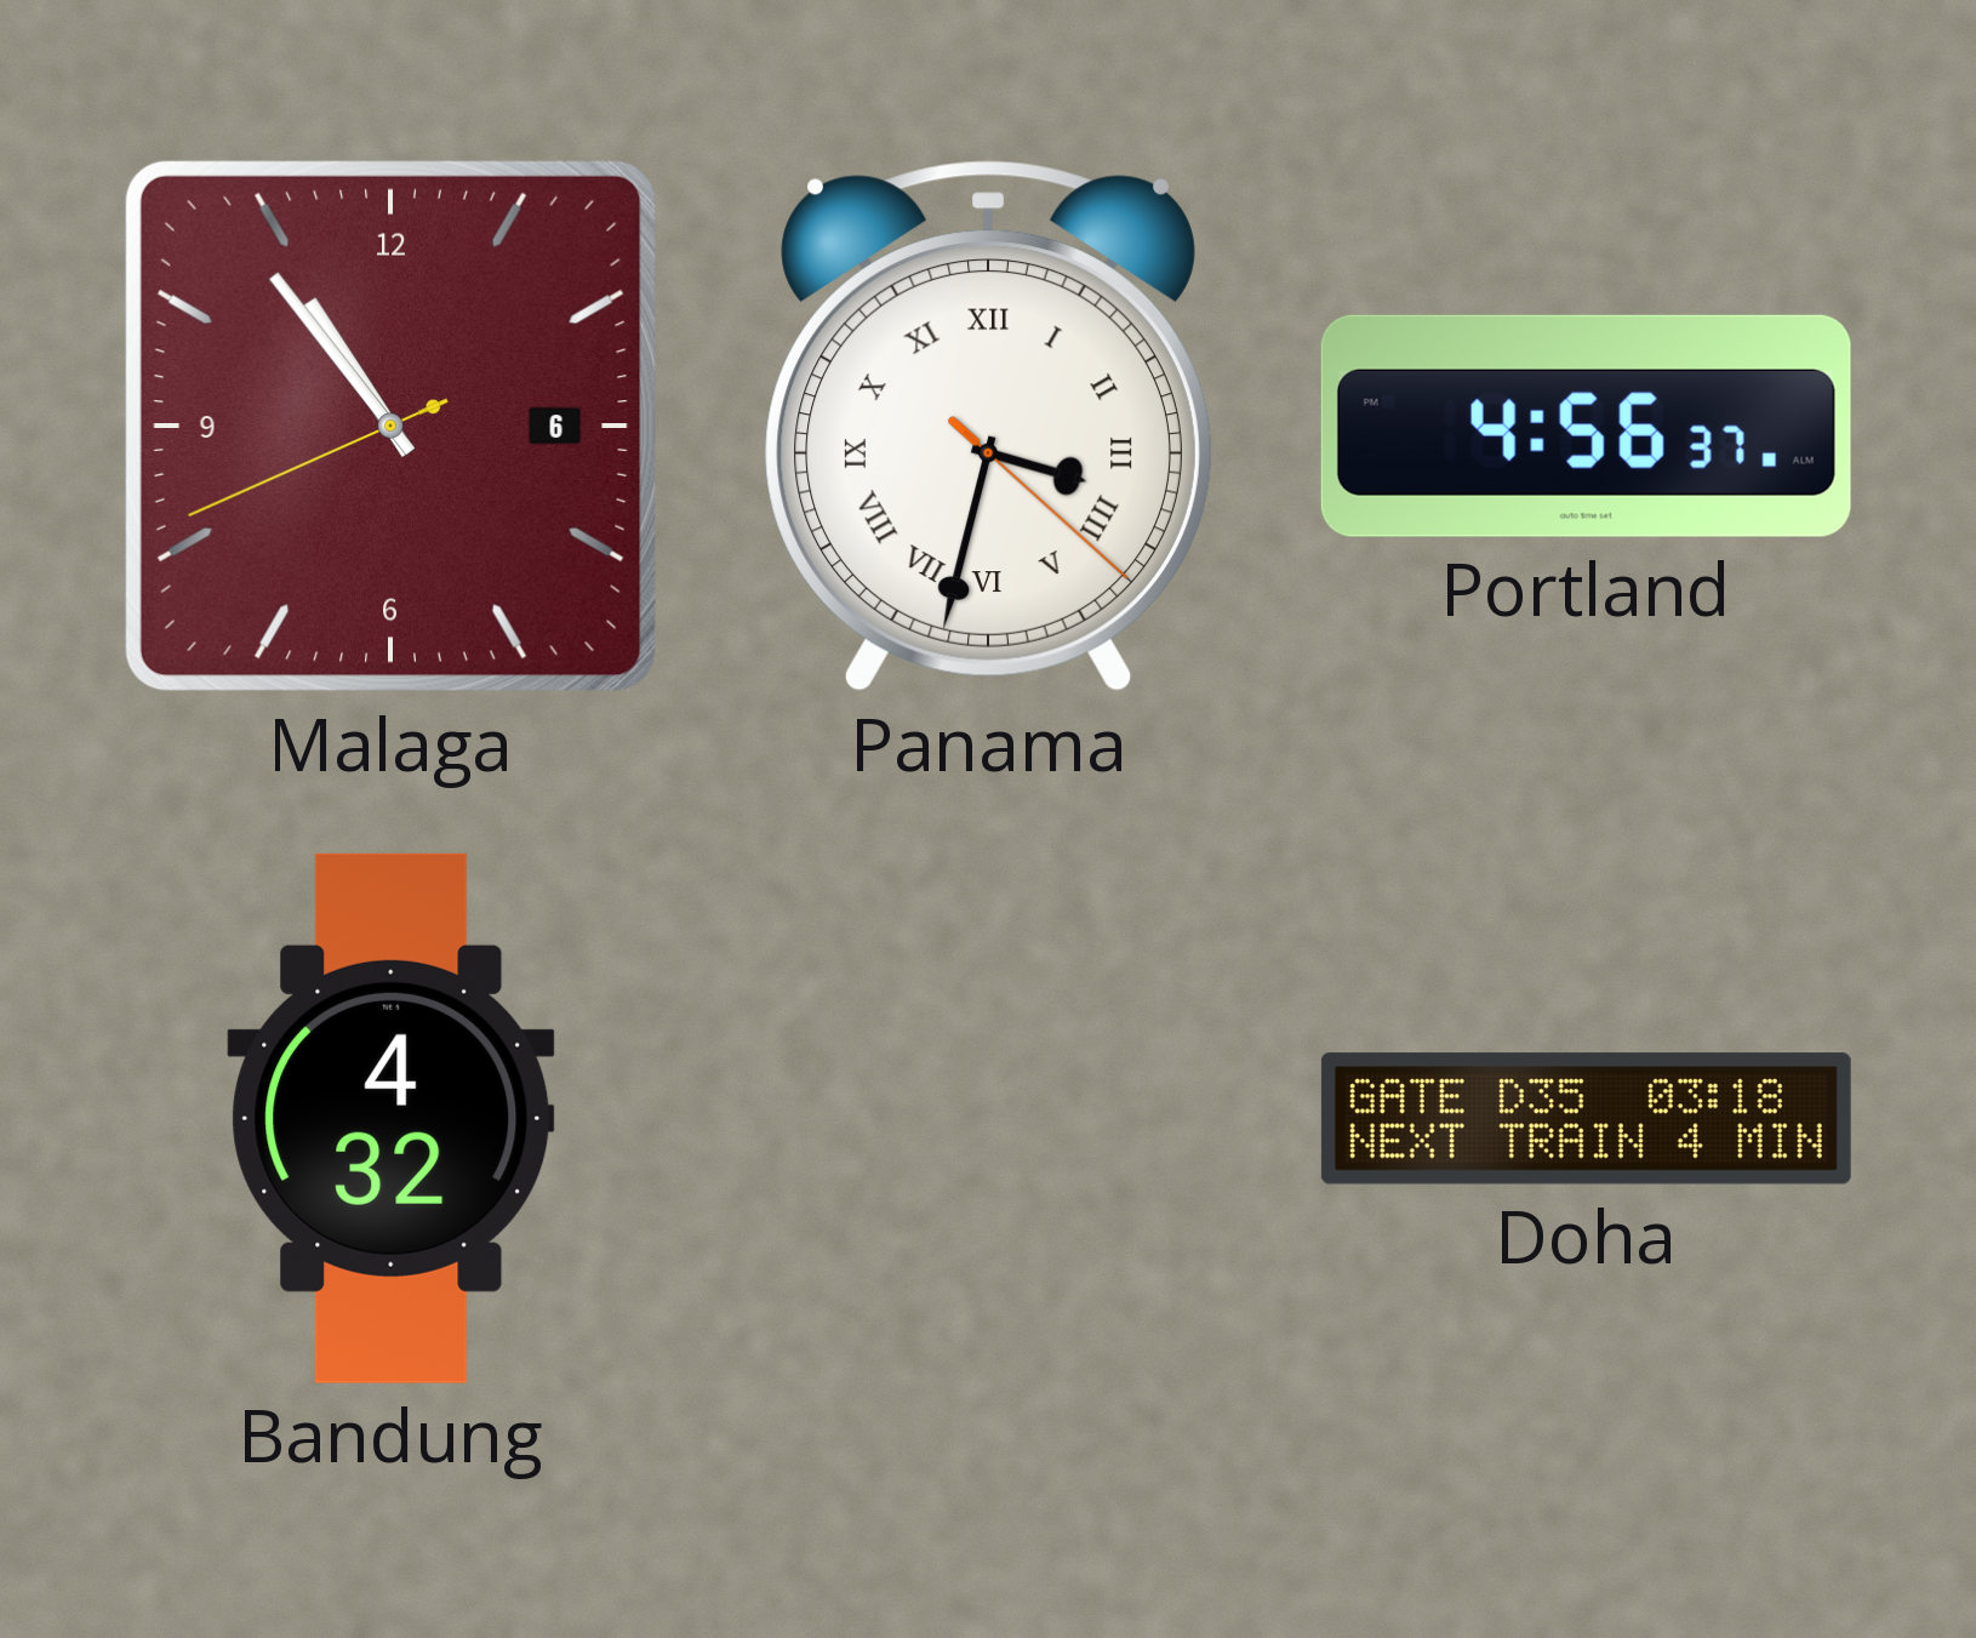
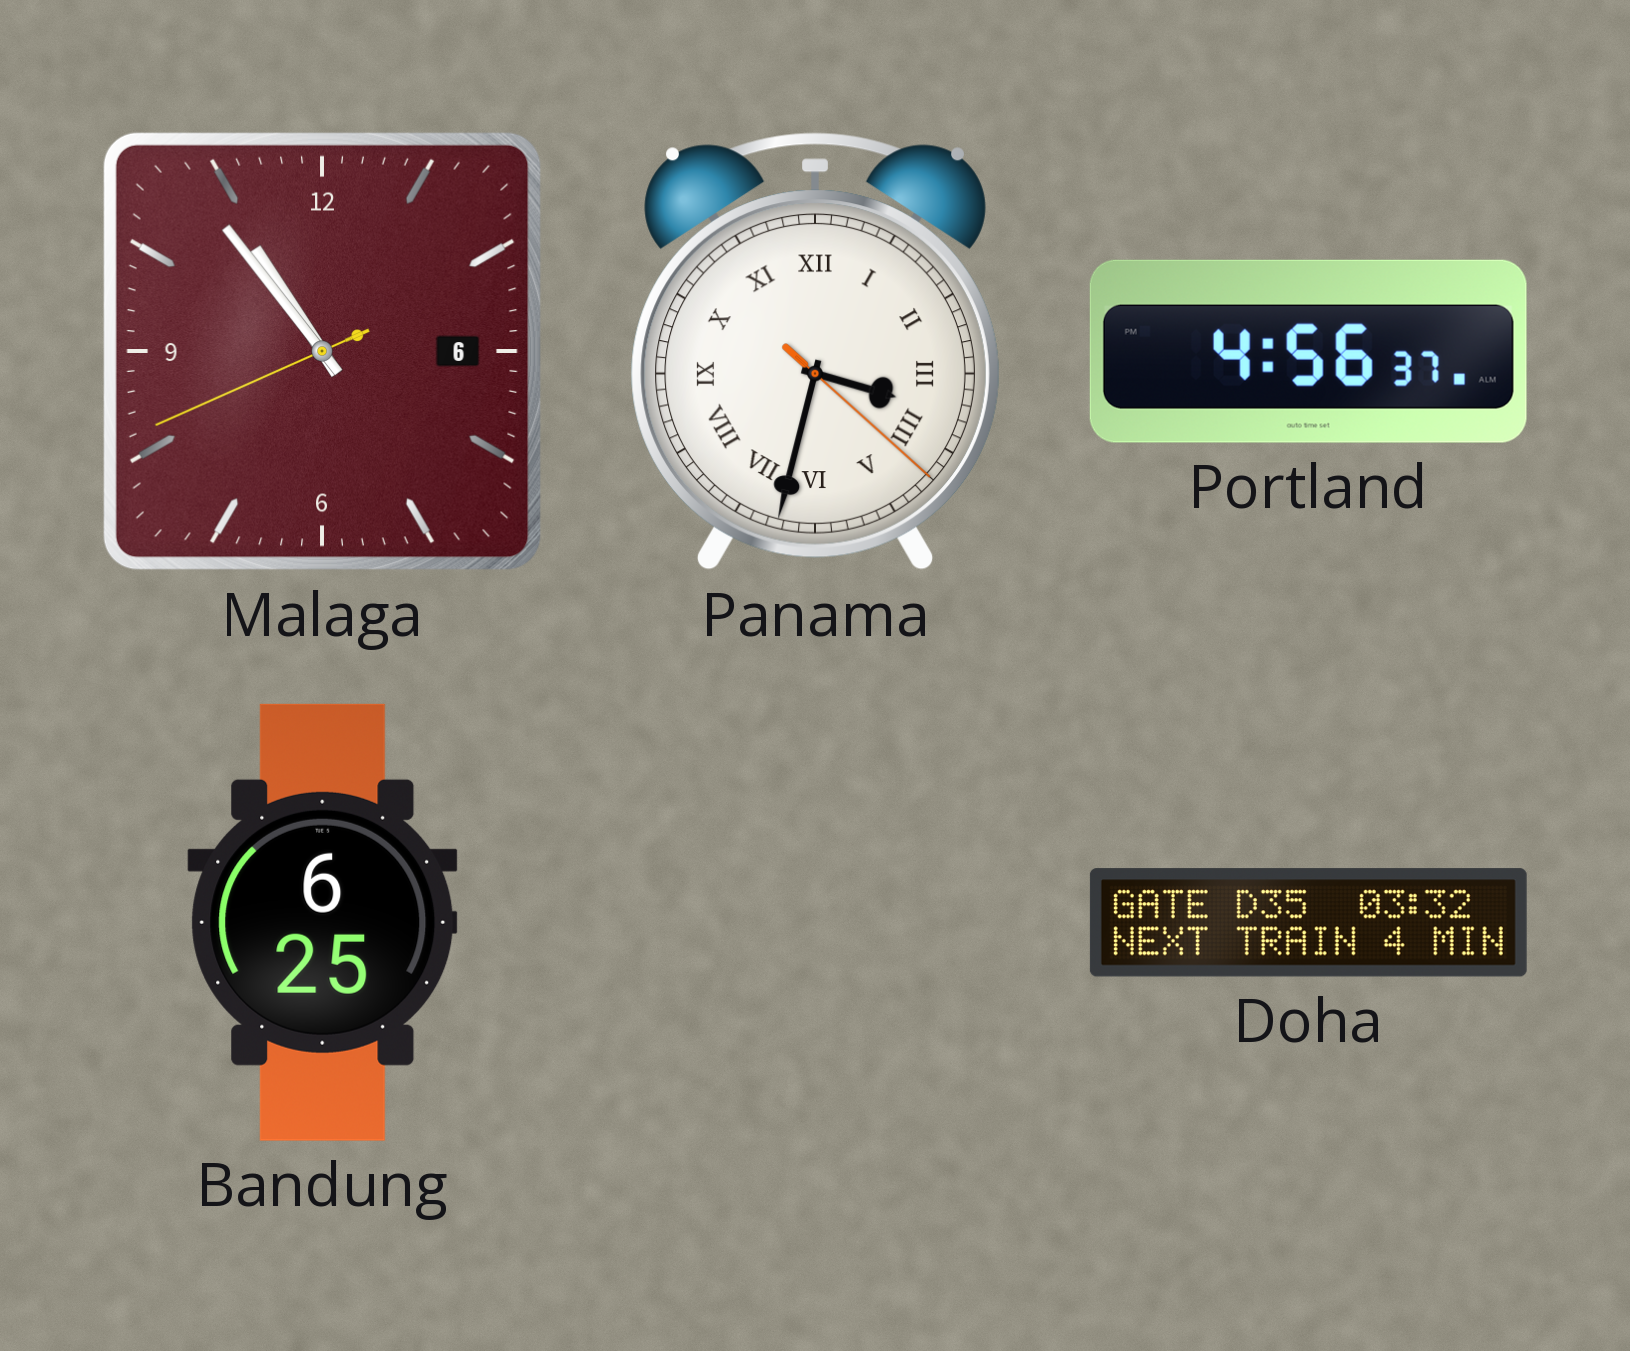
Bandung: 4:32 -> 6:25
Doha: 03:18 -> 03:32
